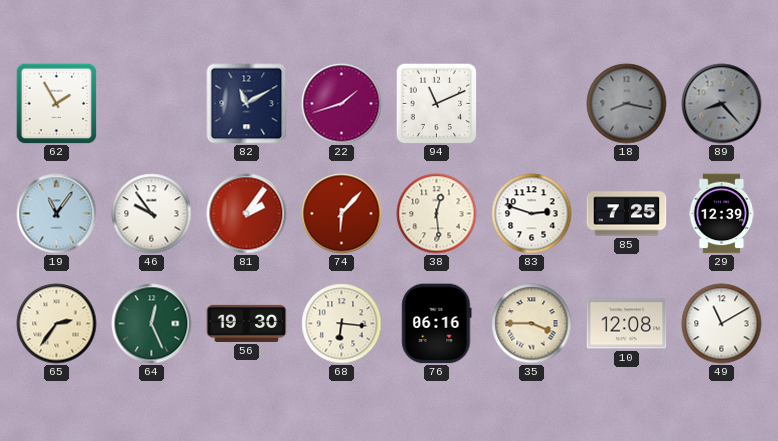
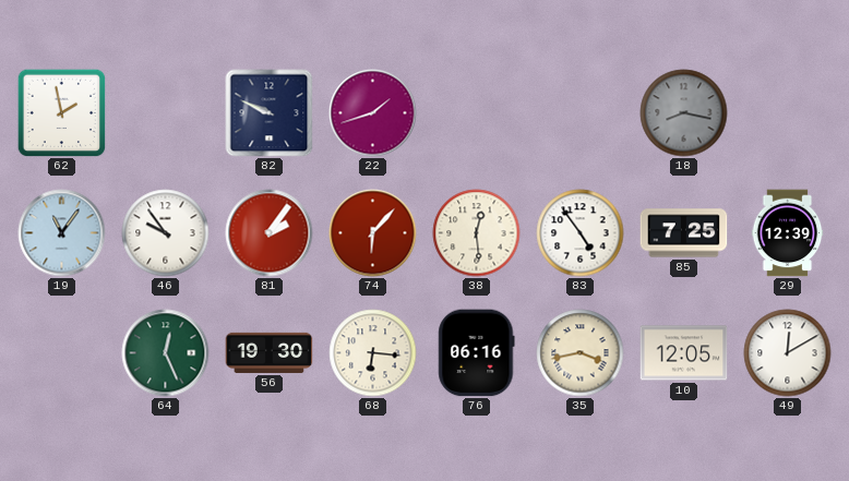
62: 1:55 -> 1:58
82: 11:10 -> 9:49
94: 11:11 -> none
89: 8:23 -> none
83: 2:48 -> 4:54
65: 2:36 -> none
35: 3:45 -> 3:43
10: 12:08 -> 12:05
49: 11:10 -> 12:10
